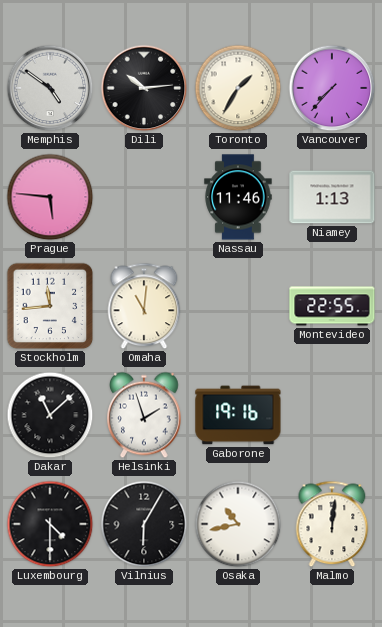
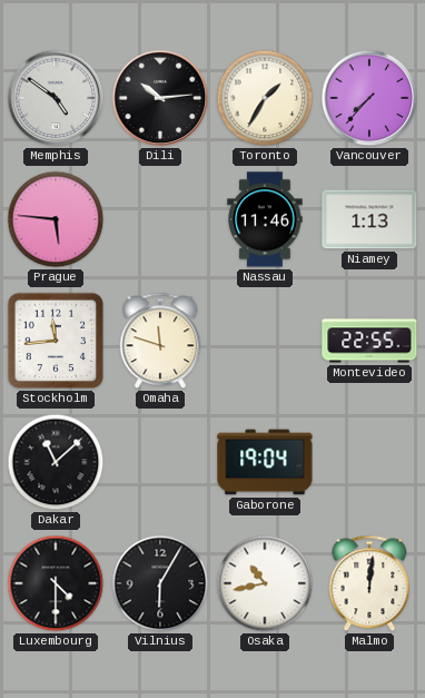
Omaha: 11:01 -> 11:48
Helsinki: 1:57 -> none
Gaborone: 19:16 -> 19:04
